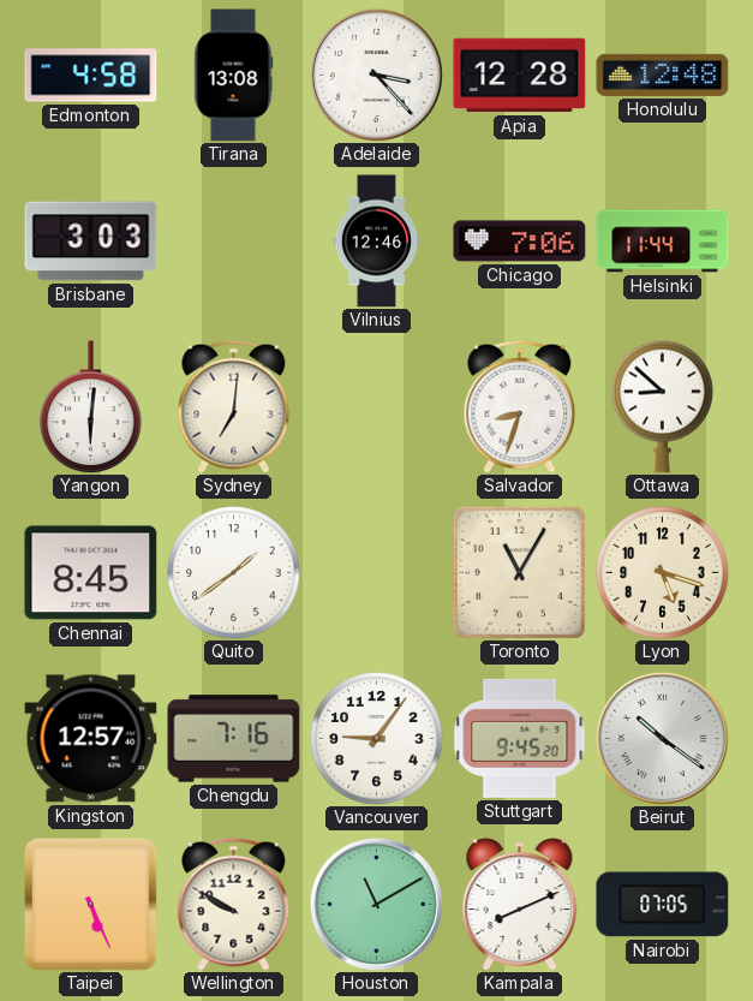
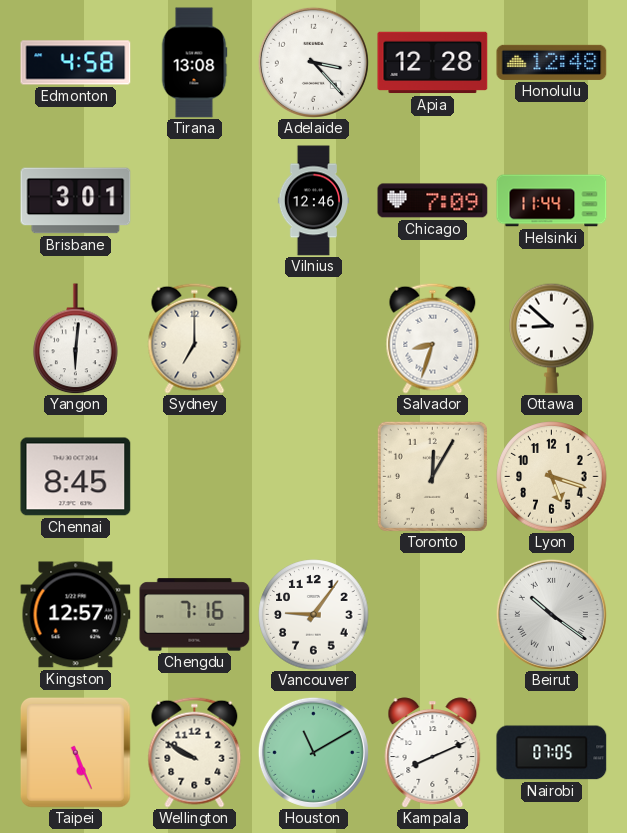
Brisbane: 3:03 -> 3:01
Chicago: 7:06 -> 7:09
Sydney: 7:01 -> 7:00
Quito: 1:39 -> none
Toronto: 11:05 -> 12:05
Stuttgart: 9:45 -> none
